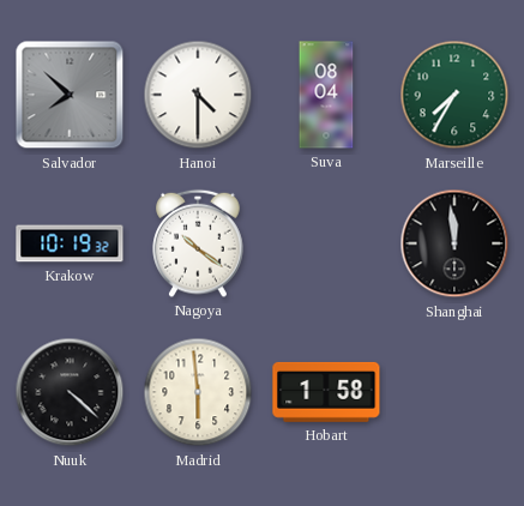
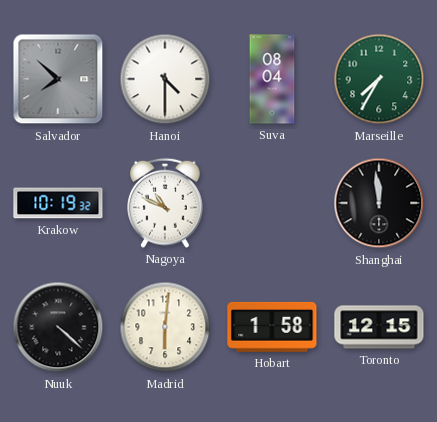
Nagoya: 10:21 -> 10:49
Madrid: 5:59 -> 6:01
Toronto: none -> 12:15
